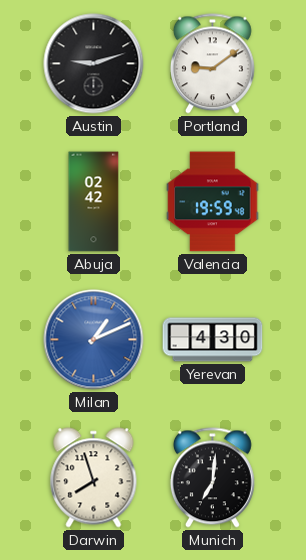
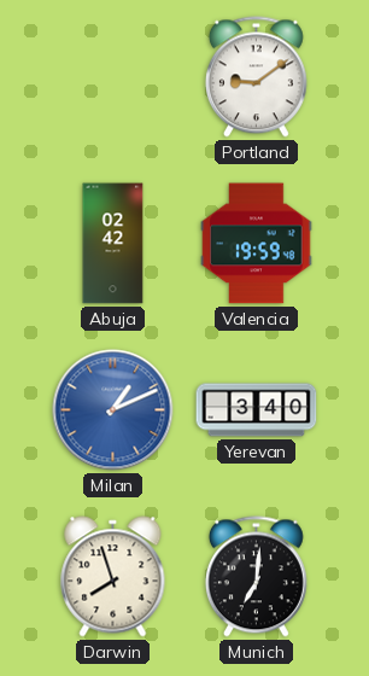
Austin: 9:12 -> none
Yerevan: 4:30 -> 3:40
